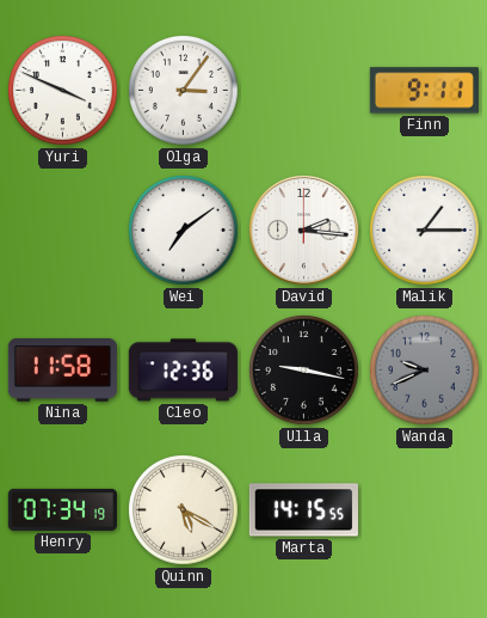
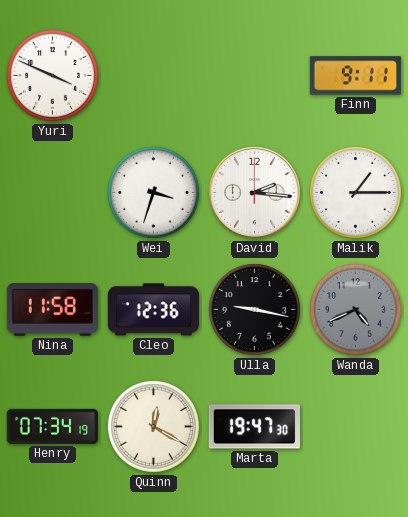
Olga: 3:06 -> none
Wei: 7:09 -> 3:33
Wanda: 9:41 -> 4:41
Quinn: 5:20 -> 12:20
Marta: 14:15 -> 19:47
